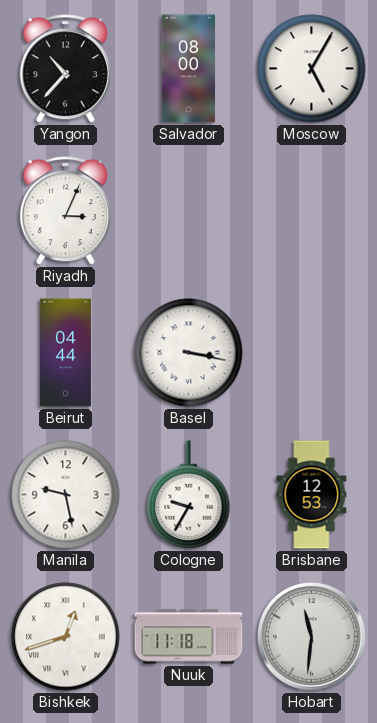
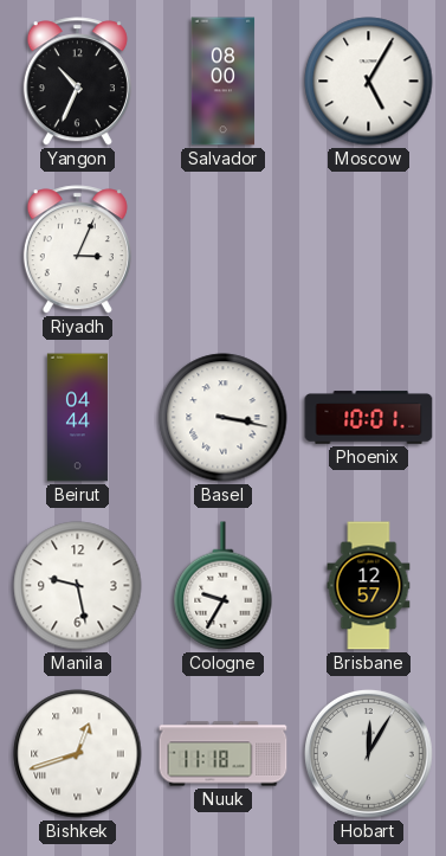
Yangon: 10:37 -> 10:34
Phoenix: none -> 10:01
Brisbane: 12:53 -> 12:57
Hobart: 11:31 -> 12:05
